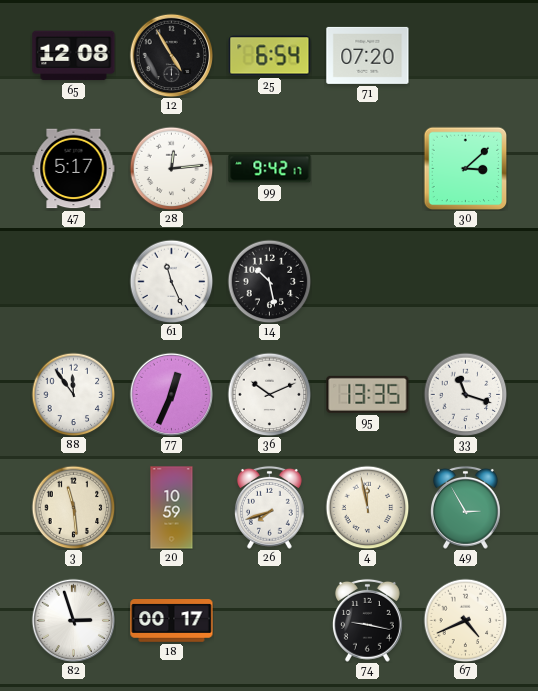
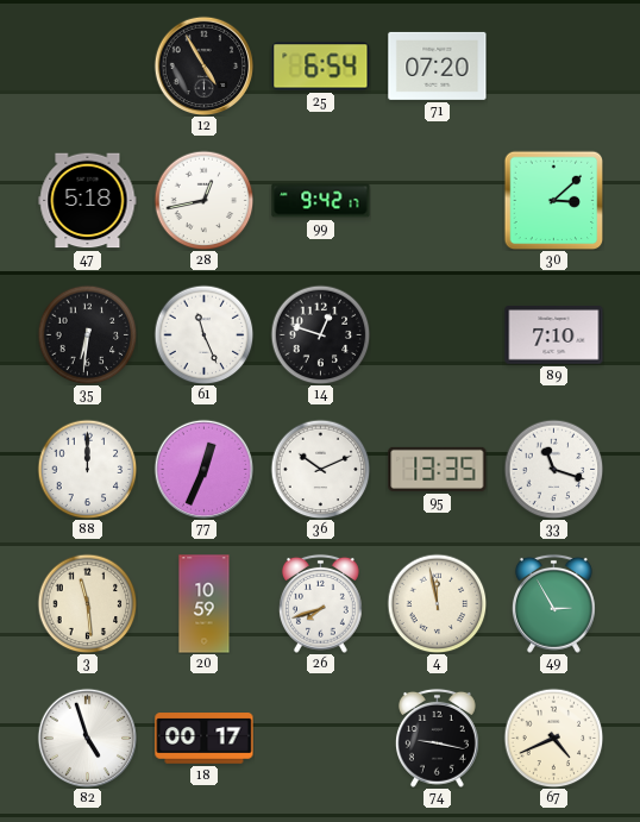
65: 12:08 -> none
47: 5:17 -> 5:18
28: 12:14 -> 12:43
35: none -> 6:31
14: 10:28 -> 12:48
89: none -> 7:10
88: 11:54 -> 12:00
82: 2:57 -> 4:57
